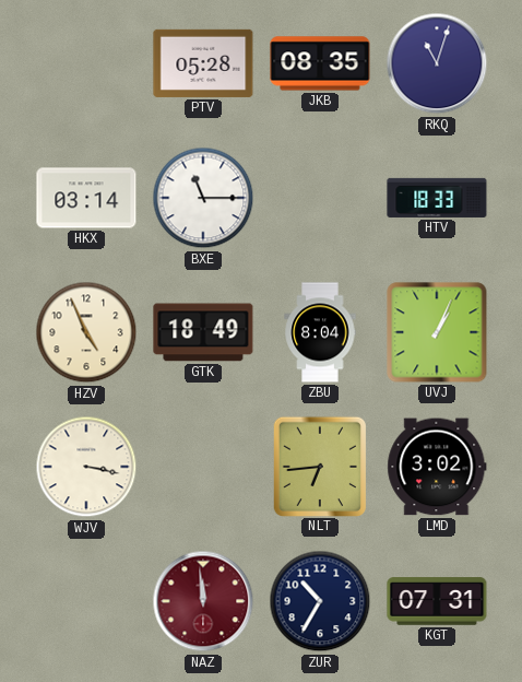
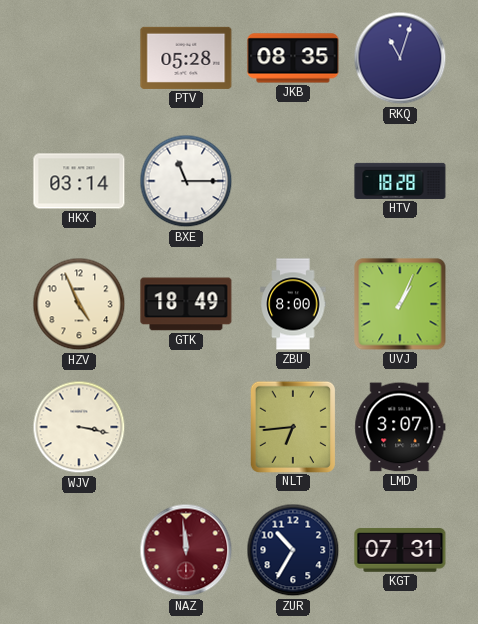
HTV: 18:33 -> 18:28
ZBU: 8:04 -> 8:00
LMD: 3:02 -> 3:07
